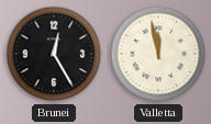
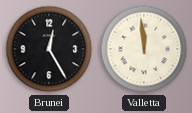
Valletta: 11:58 -> 11:59
